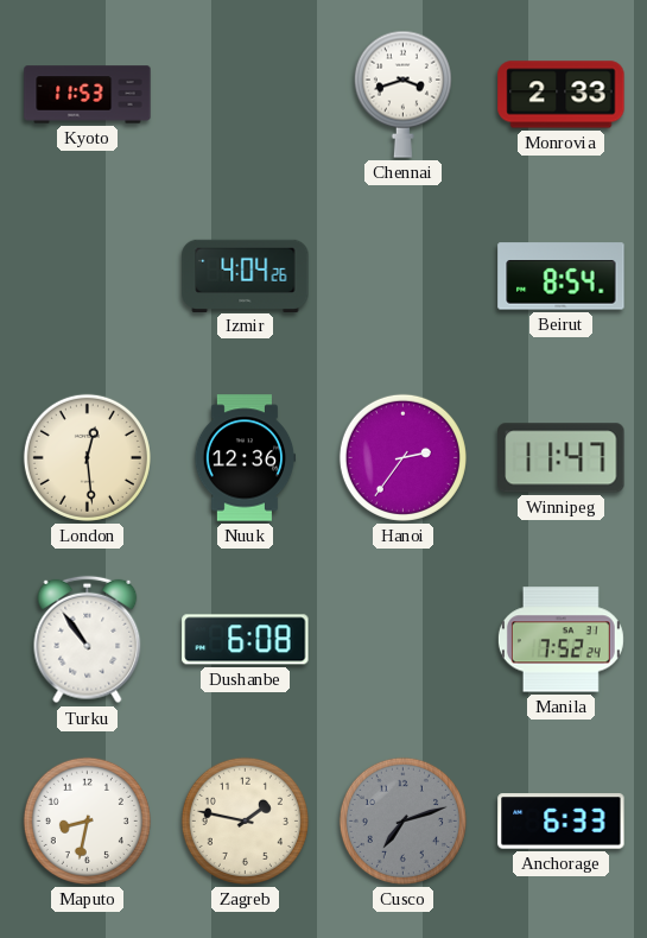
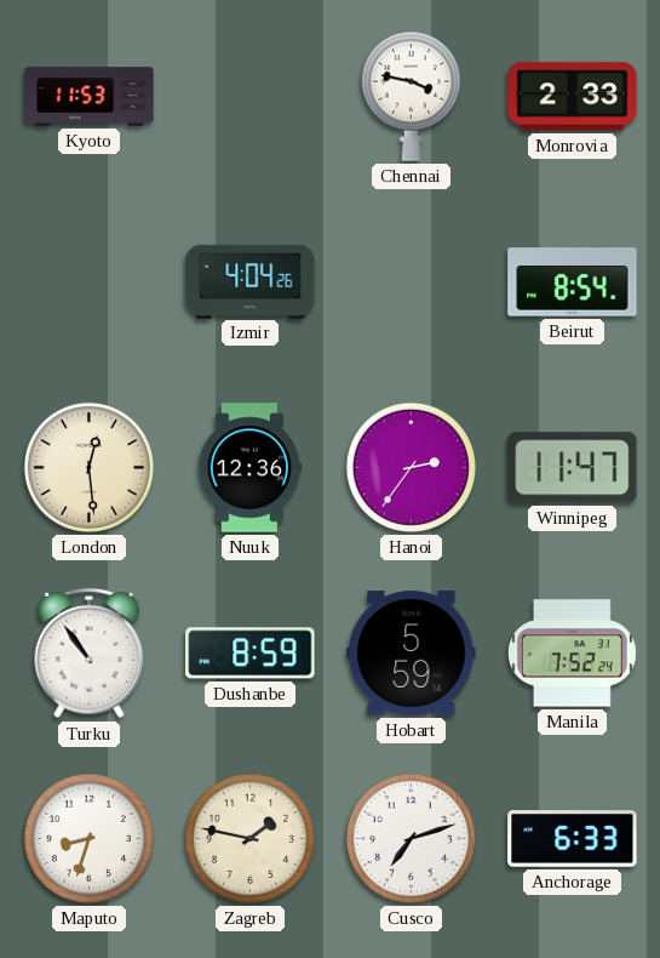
Chennai: 3:42 -> 3:47
Dushanbe: 6:08 -> 8:59
Hobart: none -> 5:59
Maputo: 8:32 -> 8:33
Cusco dial: grey -> white
